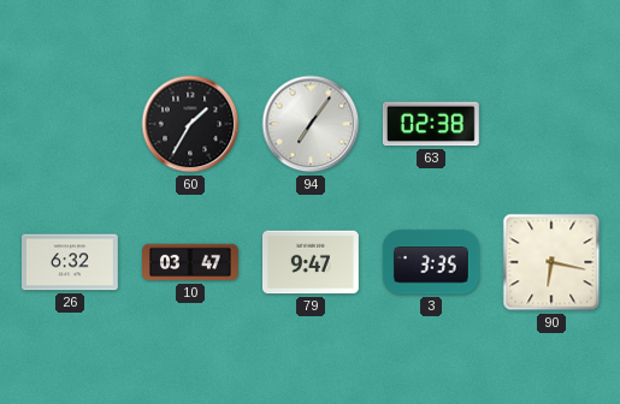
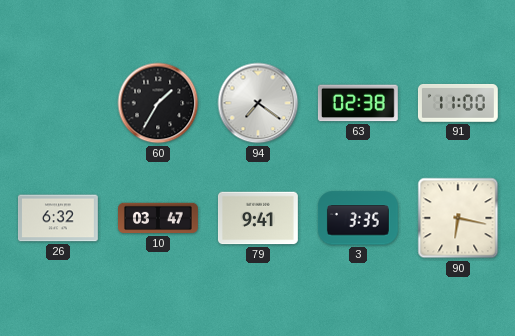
94: 7:06 -> 7:21
91: none -> 11:00
79: 9:47 -> 9:41
